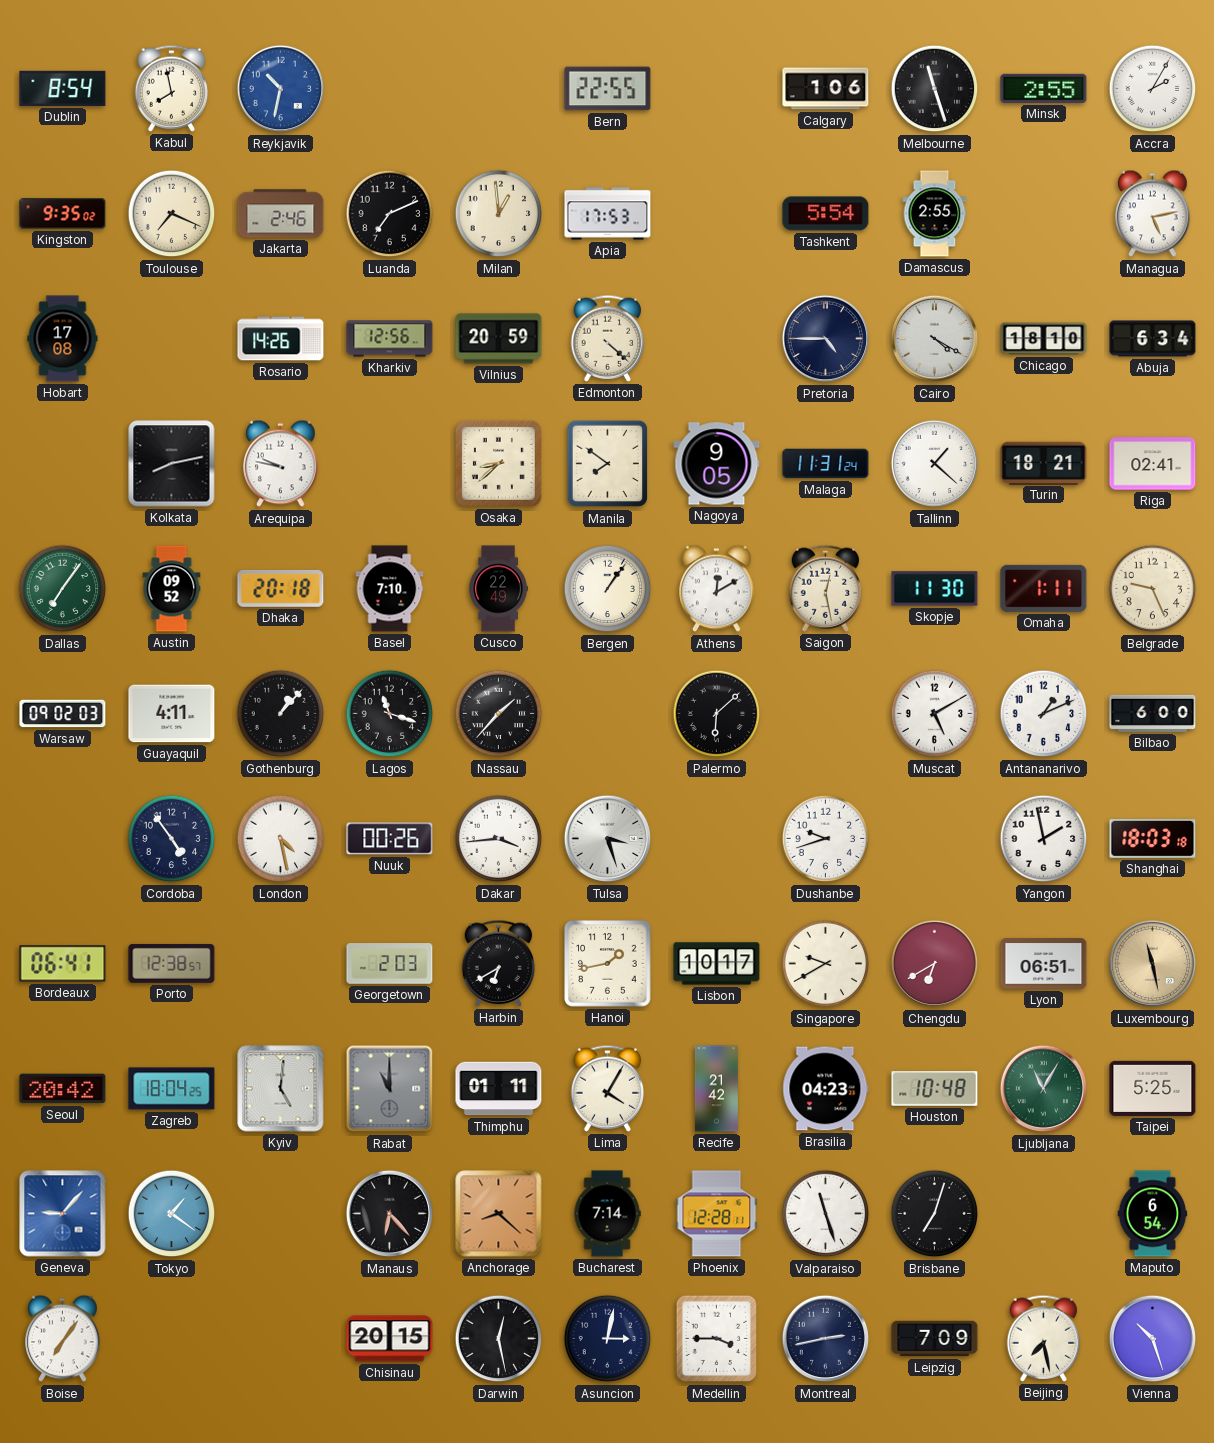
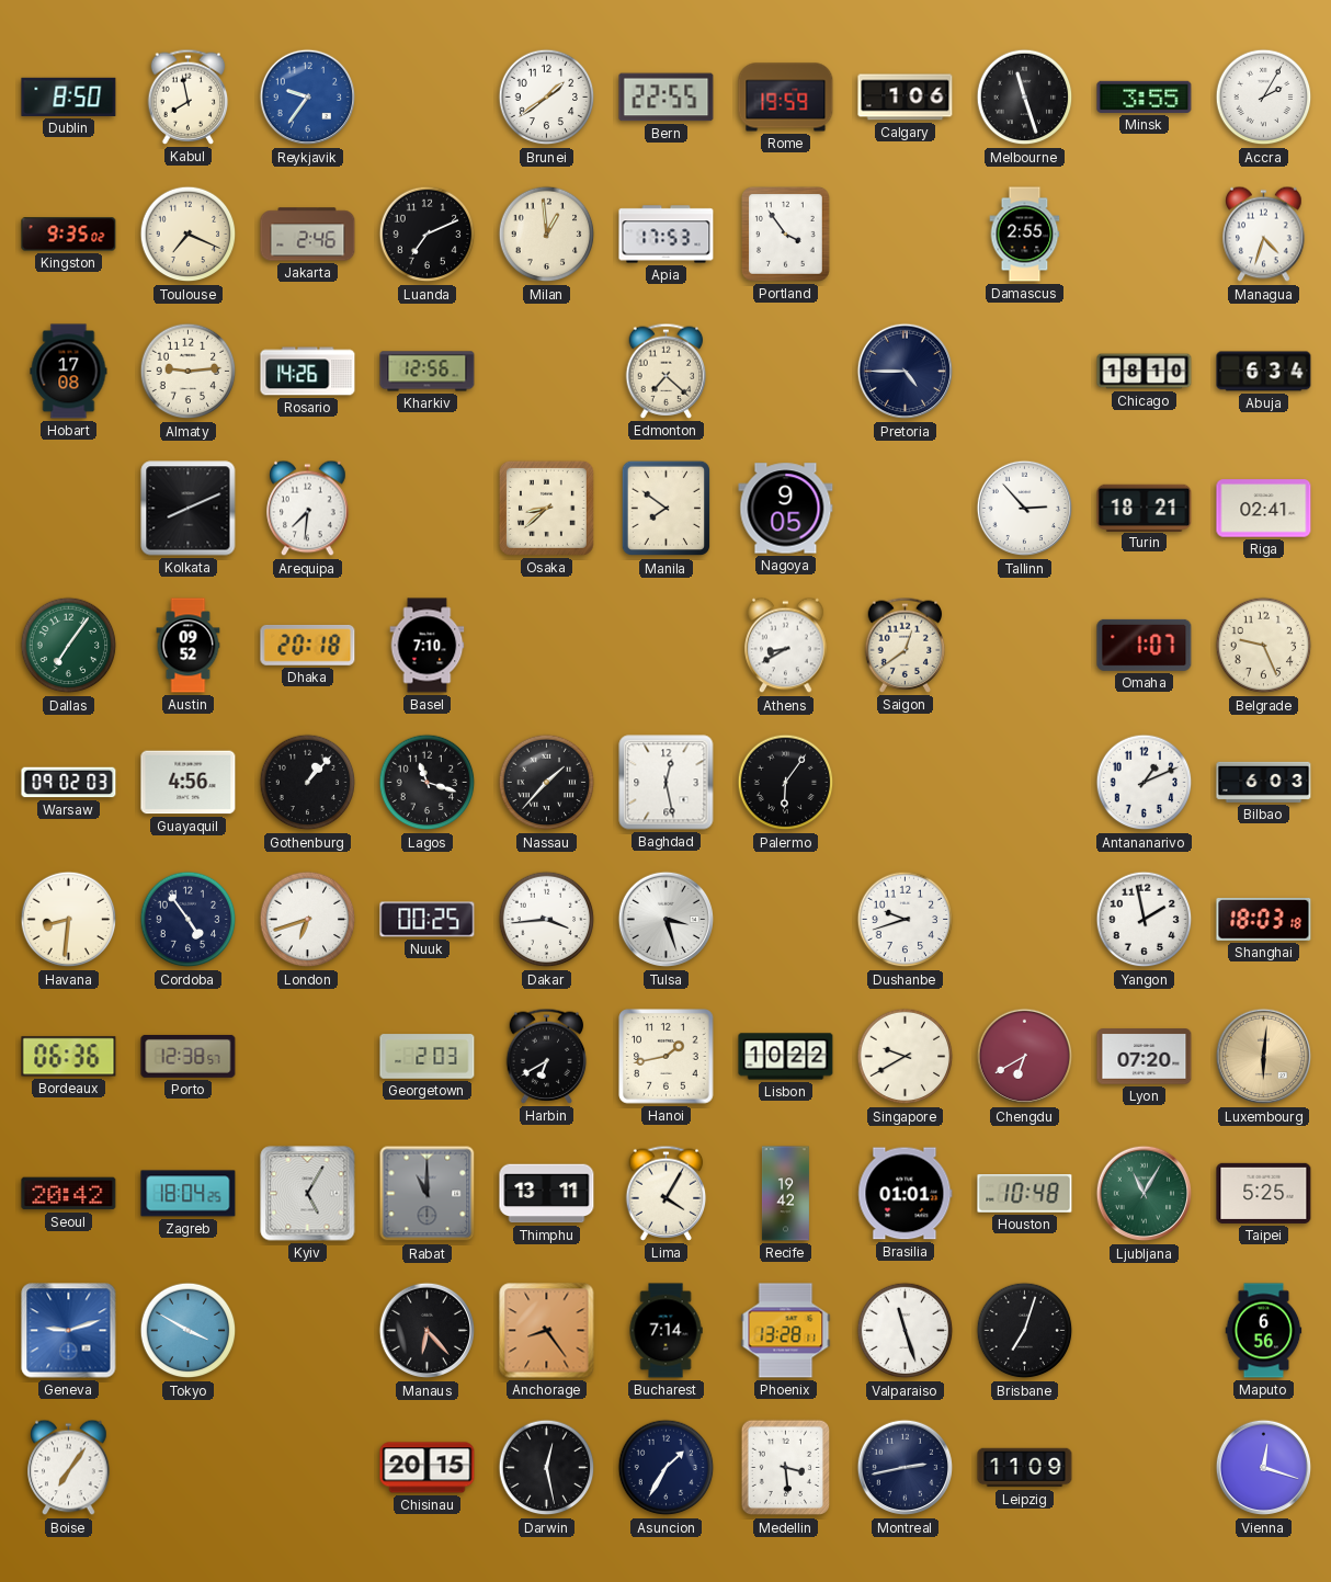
Dublin: 8:54 -> 8:50
Reykjavik: 10:32 -> 9:36
Brunei: none -> 1:39
Rome: none -> 19:59
Minsk: 2:55 -> 3:55
Portland: none -> 3:54
Tashkent: 5:54 -> none
Managua: 5:13 -> 4:33
Almaty: none -> 9:14
Vilnius: 20:59 -> none
Edmonton: 4:22 -> 7:22
Cairo: 4:20 -> none
Kolkata: 8:13 -> 8:11
Arequipa: 9:47 -> 7:31
Malaga: 11:31 -> none
Tallinn: 1:22 -> 2:53
Cusco: 22:49 -> none
Bergen: 1:06 -> none
Athens: 12:10 -> 8:40
Saigon: 12:28 -> 12:39
Skopje: 11:30 -> none
Omaha: 1:11 -> 1:07
Guayaquil: 4:11 -> 4:56
Baghdad: none -> 12:28
Palermo: 6:08 -> 6:06
Muscat: 5:10 -> none
Bilbao: 6:00 -> 6:03
Havana: none -> 8:31
London: 4:28 -> 6:42
Nuuk: 00:26 -> 00:25
Bordeaux: 06:41 -> 06:36
Lisbon: 10:17 -> 10:22
Lyon: 06:51 -> 07:20
Luxembourg: 11:28 -> 6:01
Kyiv: 5:01 -> 5:05
Thimphu: 01:11 -> 13:11
Recife: 21:42 -> 19:42
Brasilia: 04:23 -> 01:01
Geneva: 9:07 -> 9:12
Tokyo: 1:21 -> 3:50
Anchorage: 8:22 -> 8:24
Phoenix: 12:28 -> 13:28
Maputo: 6:54 -> 6:56
Asuncion: 3:02 -> 1:35
Medellin: 3:45 -> 3:29
Leipzig: 7:09 -> 11:09
Beijing: 7:28 -> none
Vienna: 10:27 -> 12:18
